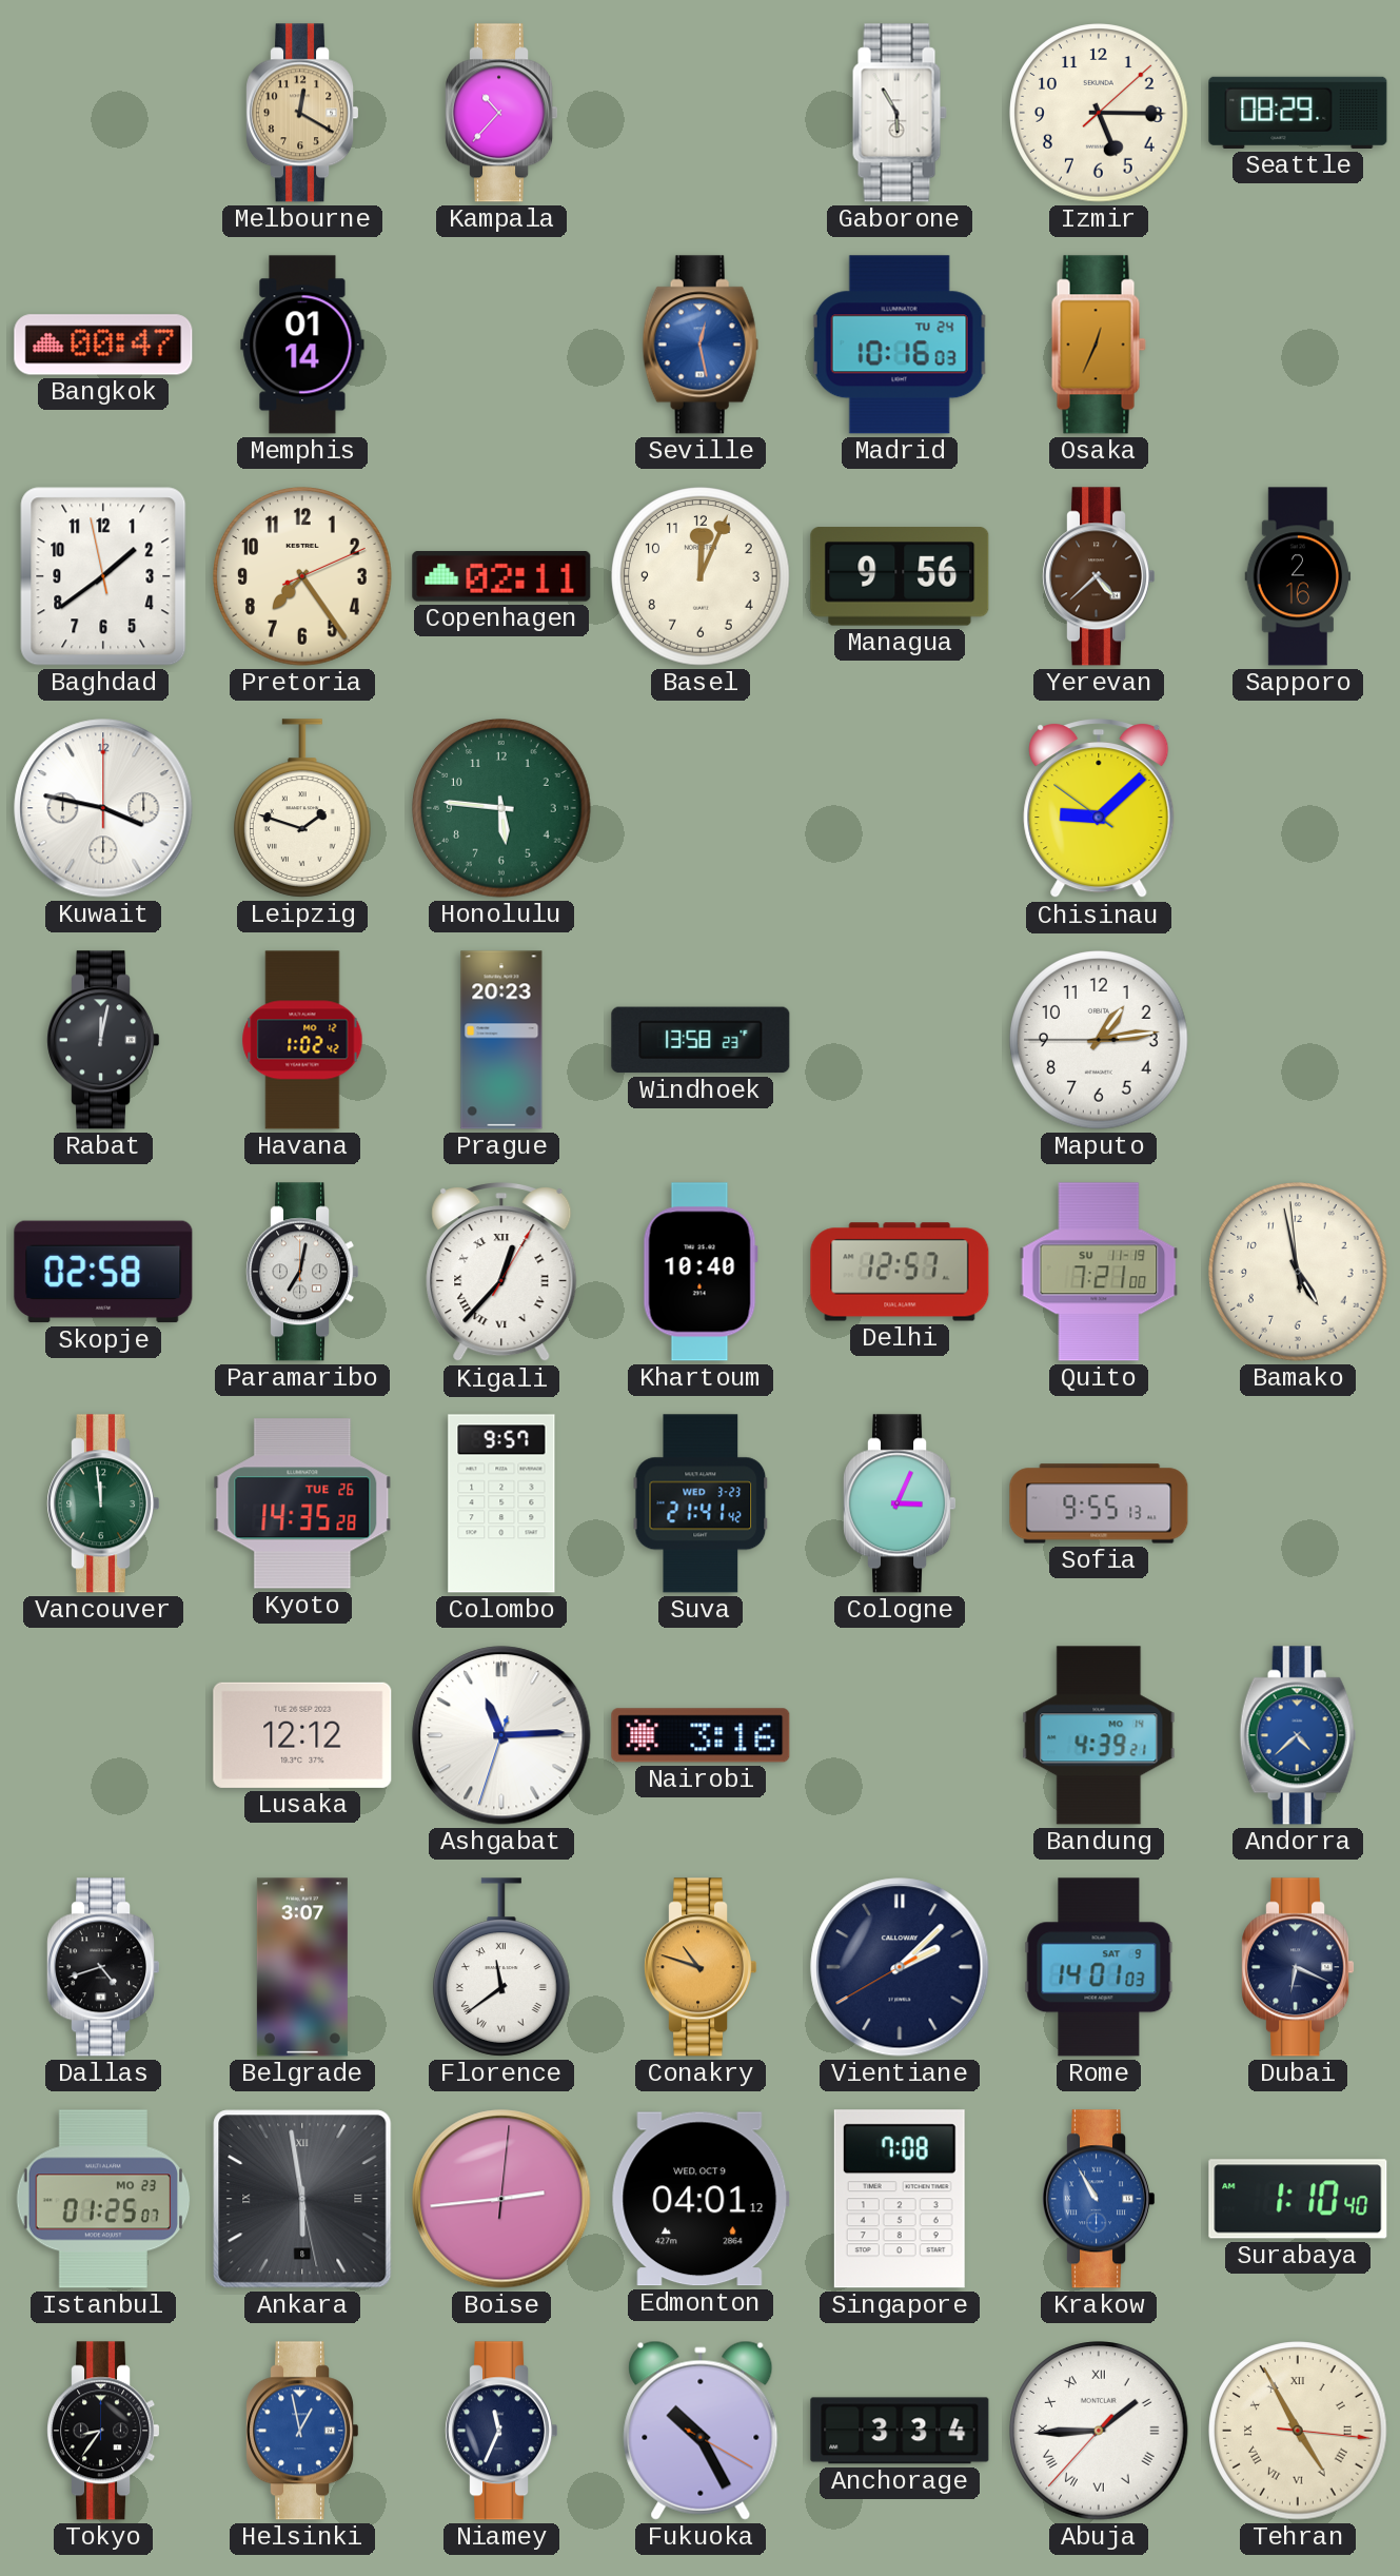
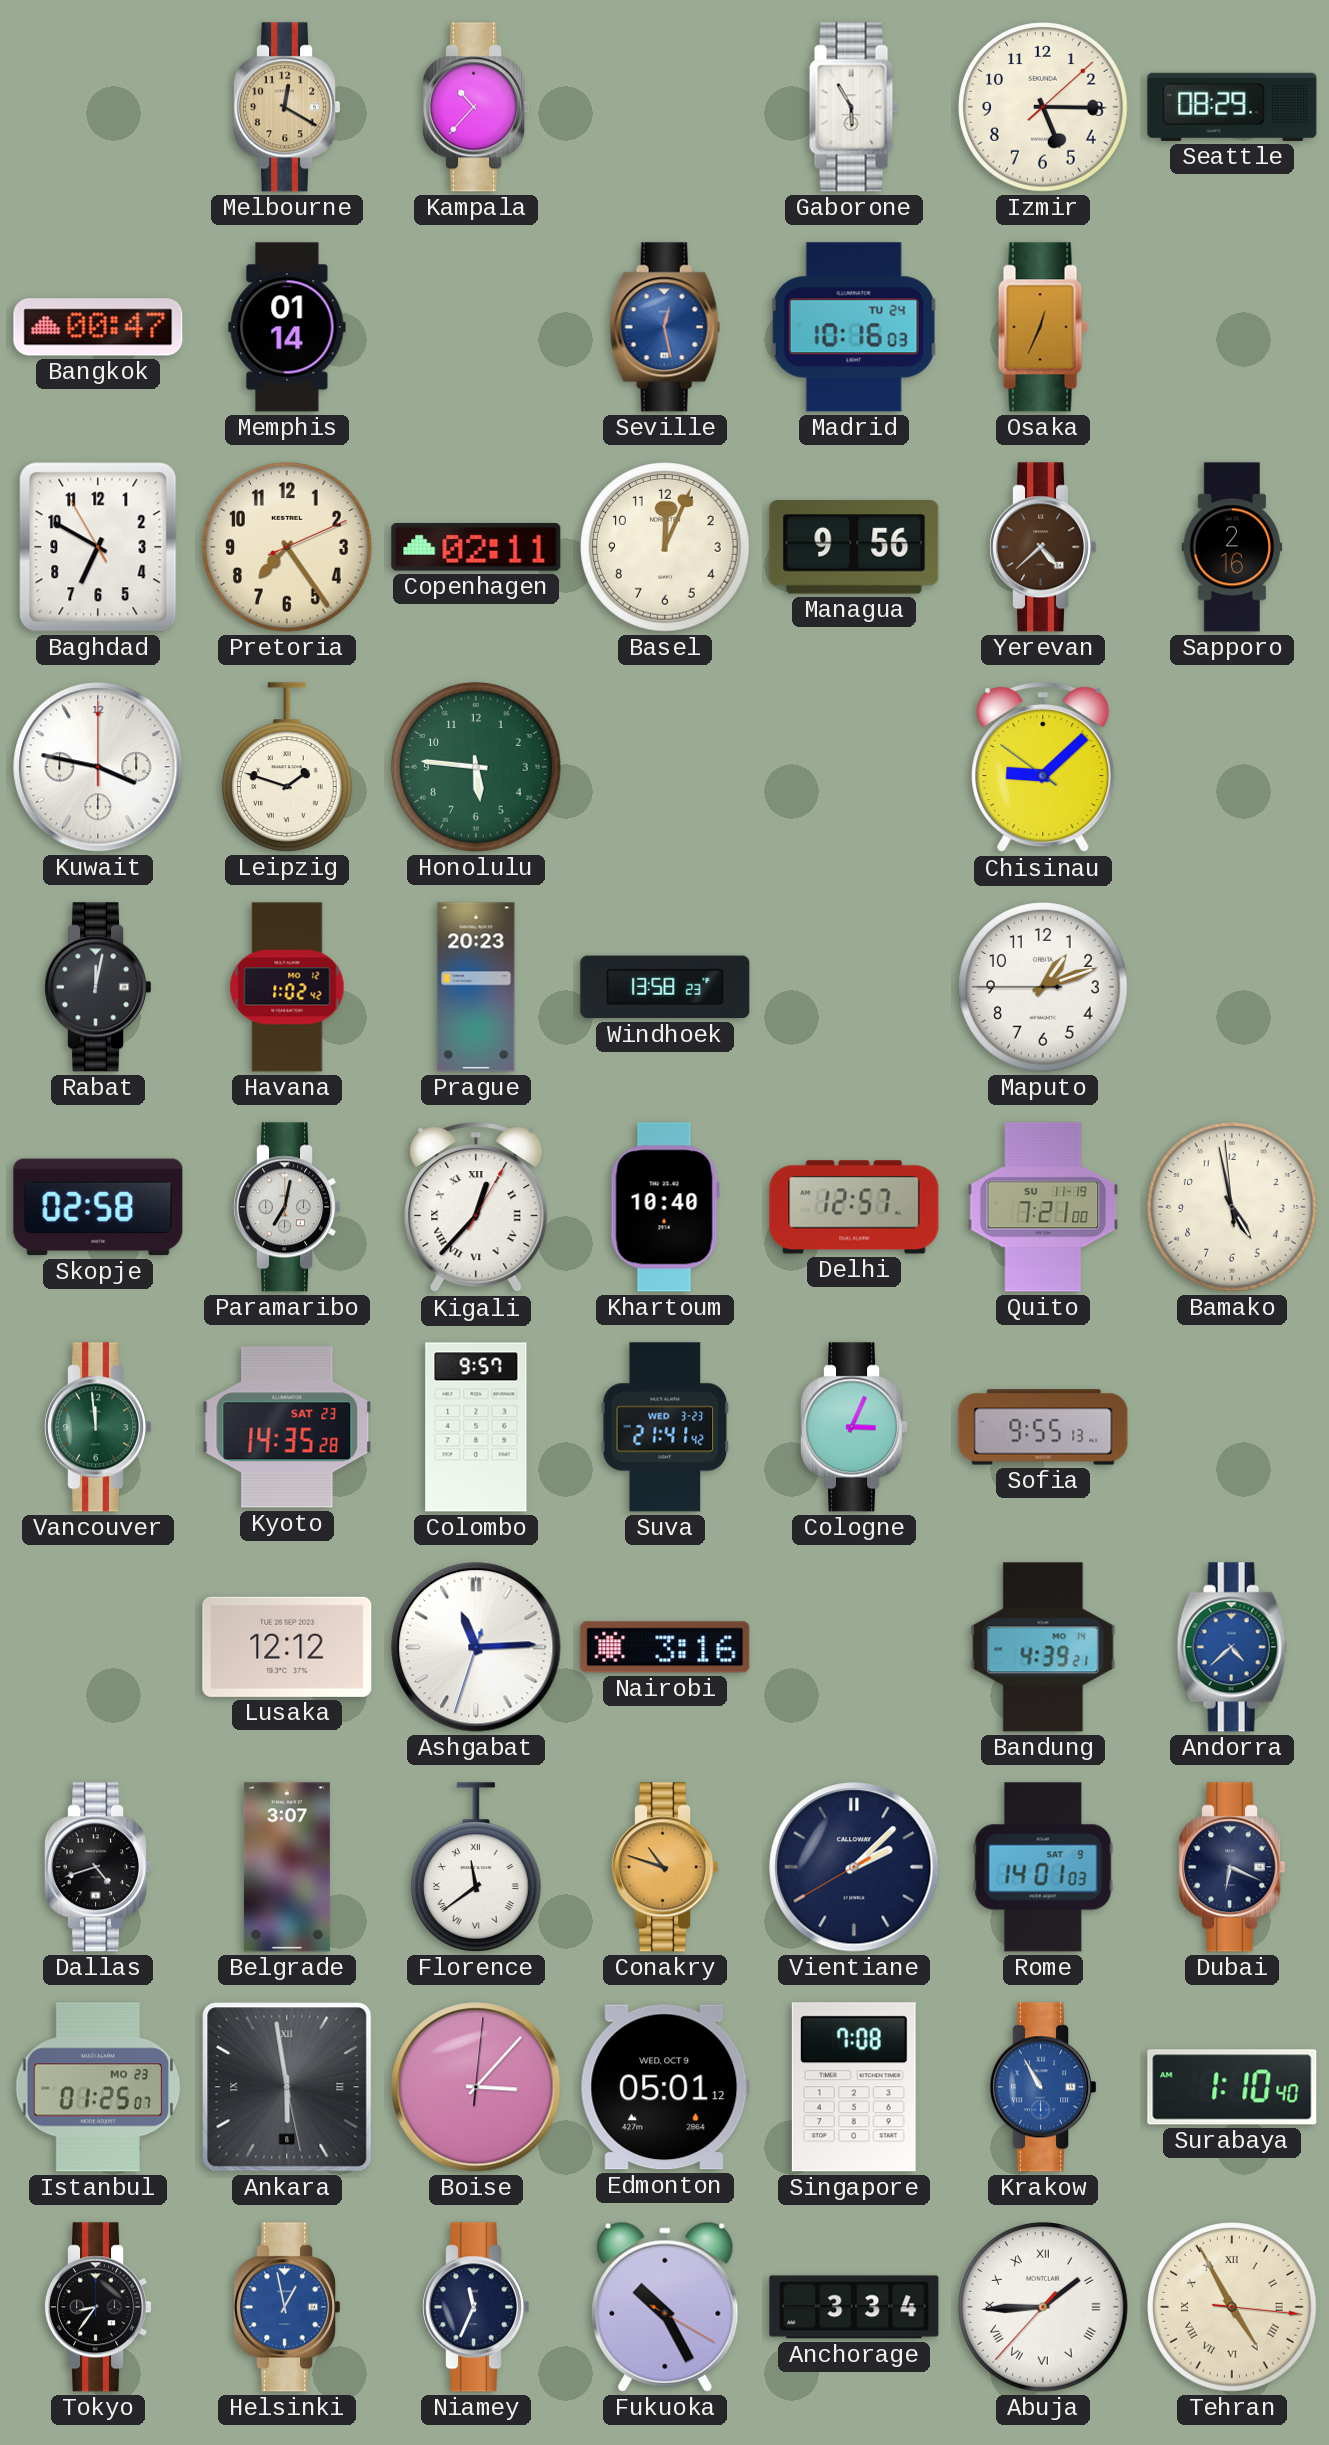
Baghdad: 1:38 -> 6:49
Maputo: 1:13 -> 1:11
Kyoto date: TUE 26 -> SAT 23
Boise: 2:44 -> 3:07
Edmonton: 04:01 -> 05:01
